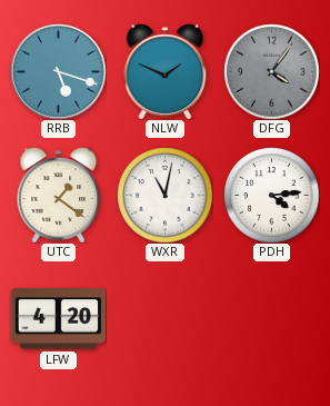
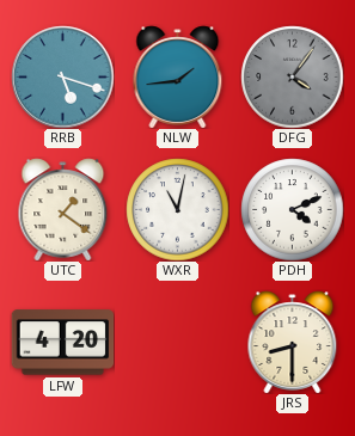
NLW: 1:49 -> 1:44
PDH: 4:14 -> 4:11
JRS: none -> 8:30
